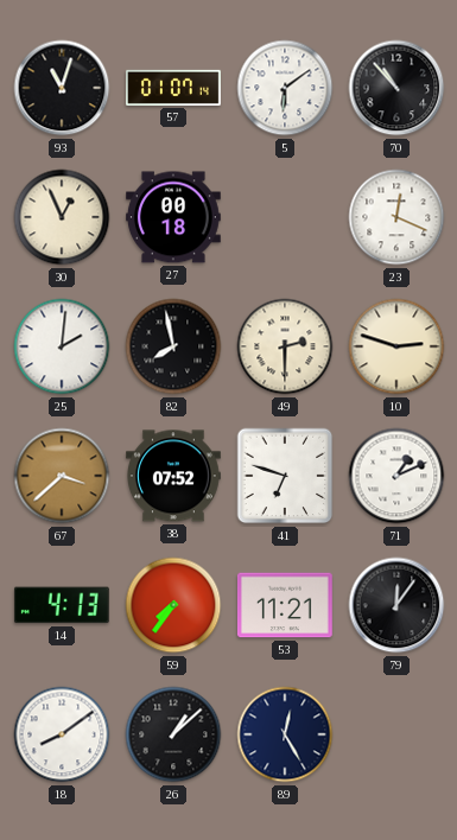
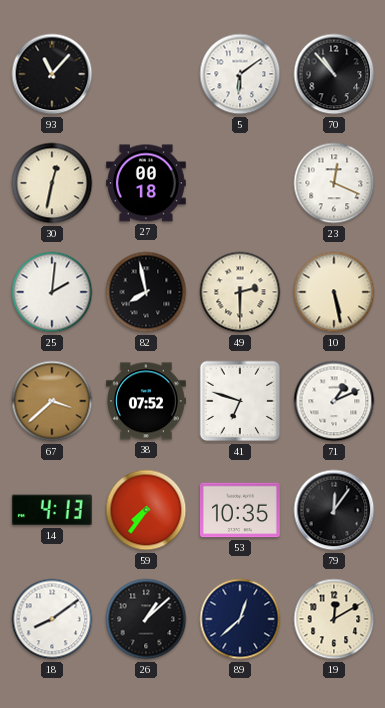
93: 11:03 -> 11:07
57: 01:07 -> none
30: 12:56 -> 12:32
10: 2:48 -> 5:28
53: 11:21 -> 10:35
89: 12:25 -> 12:38
19: none -> 12:10
